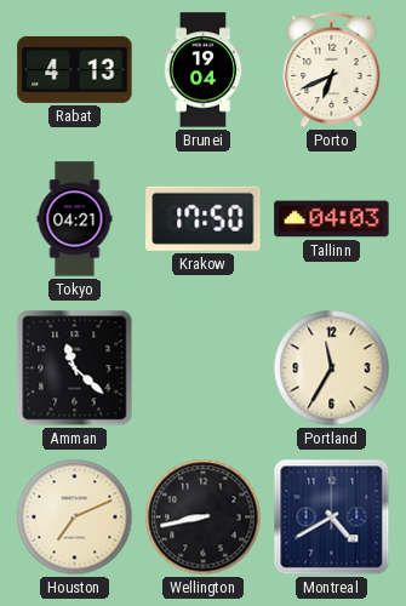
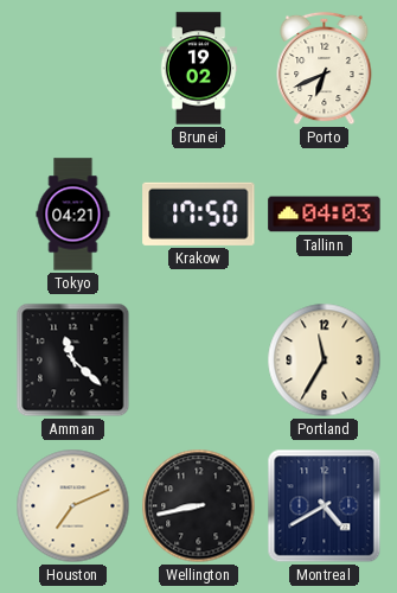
Rabat: 4:13 -> none
Brunei: 19:04 -> 19:02
